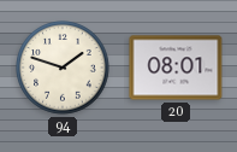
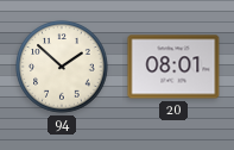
94: 1:48 -> 1:52
